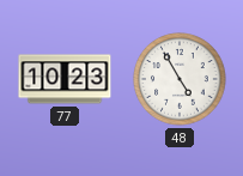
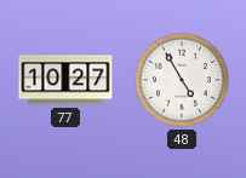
77: 10:23 -> 10:27
